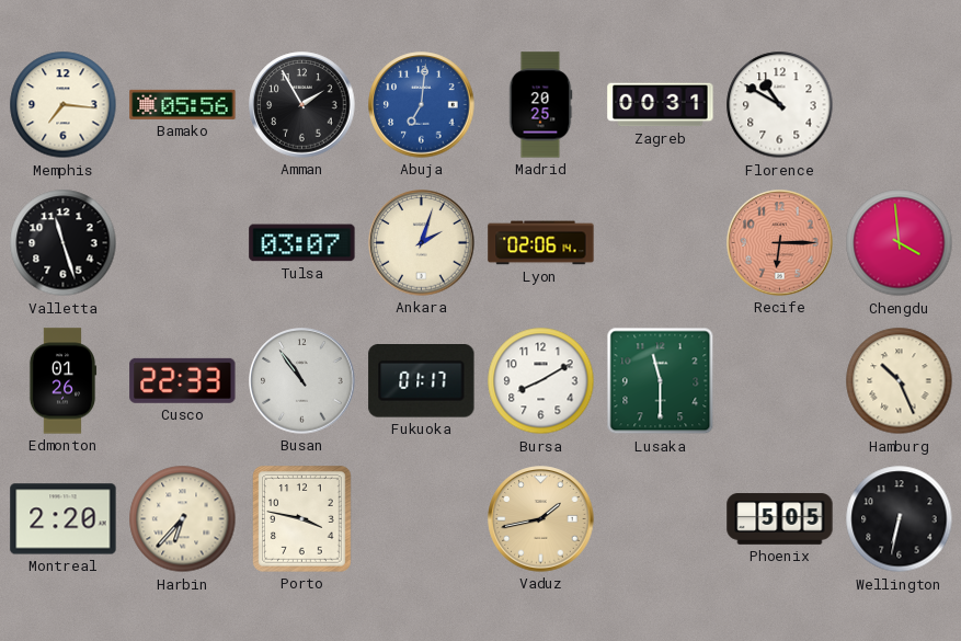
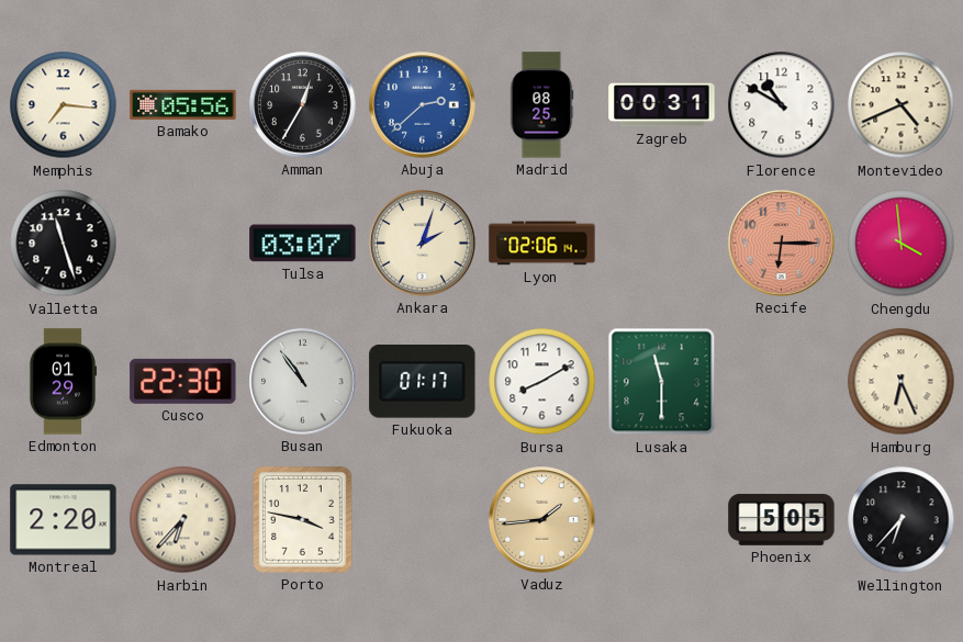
Amman: 1:55 -> 12:35
Abuja: 7:01 -> 2:38
Madrid: 20:25 -> 08:25
Montevideo: none -> 4:41
Edmonton: 01:26 -> 01:29
Cusco: 22:33 -> 22:30
Hamburg: 10:26 -> 6:26
Vaduz: 1:43 -> 1:44
Wellington: 6:32 -> 6:37
